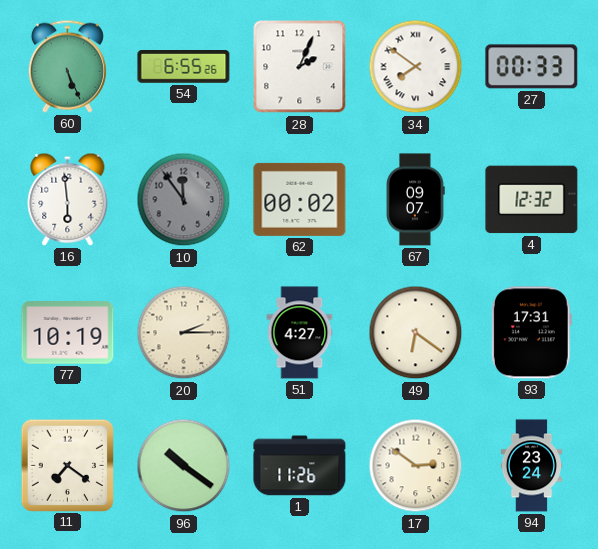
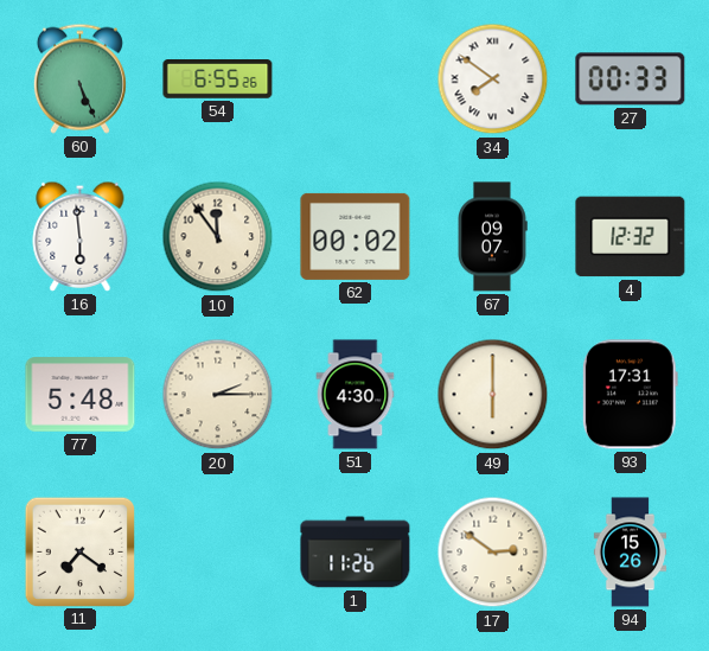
28: 2:04 -> none
10 dial: grey -> cream
77: 10:19 -> 5:48
51: 4:27 -> 4:30
49: 6:21 -> 6:00
96: 10:21 -> none
94: 23:24 -> 15:26
